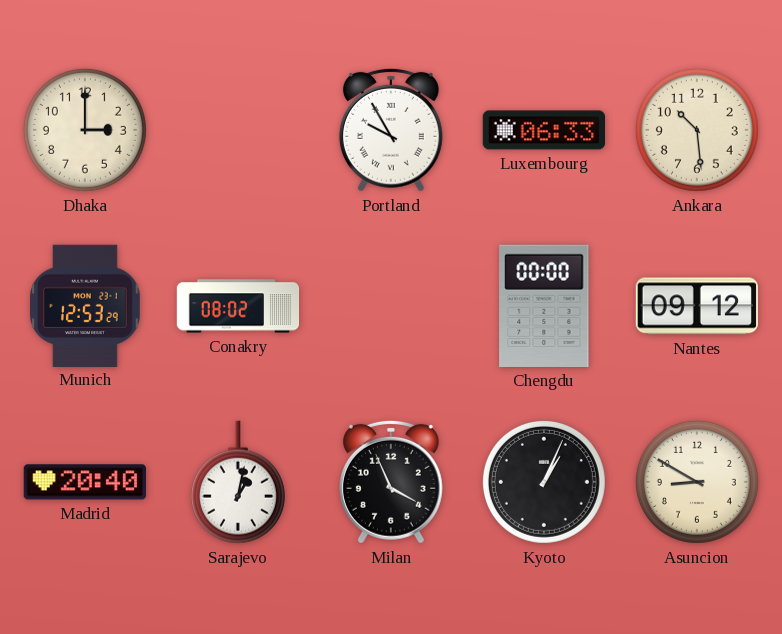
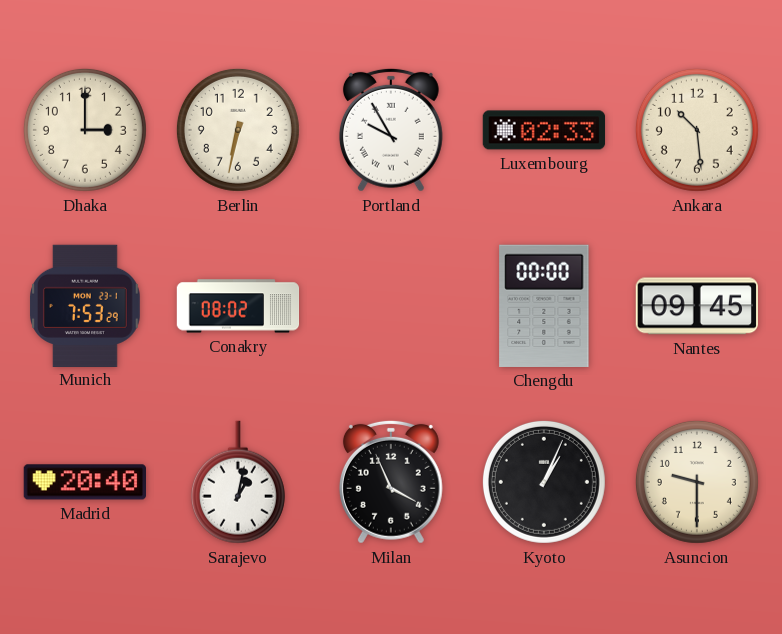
Berlin: none -> 6:32
Luxembourg: 06:33 -> 02:33
Munich: 12:53 -> 7:53
Nantes: 09:12 -> 09:45
Asuncion: 8:50 -> 9:30
